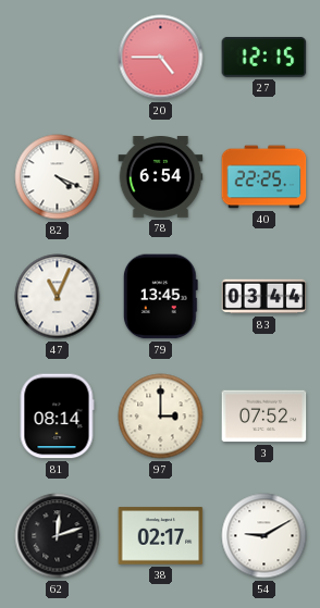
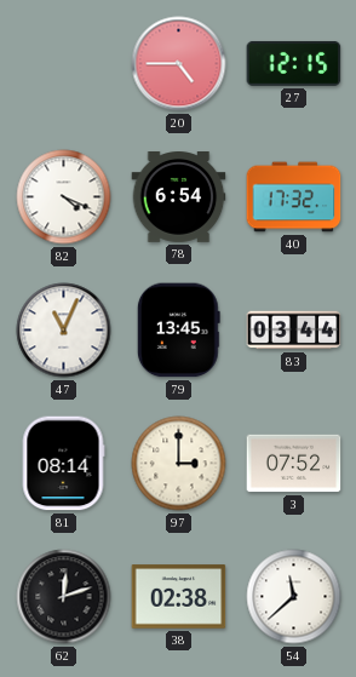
40: 22:25 -> 17:32
38: 02:17 -> 02:38
54: 9:10 -> 11:38
